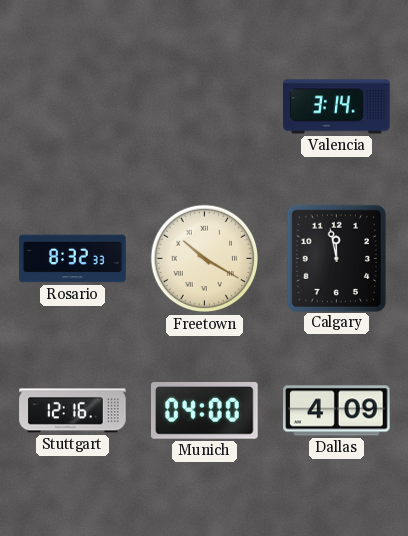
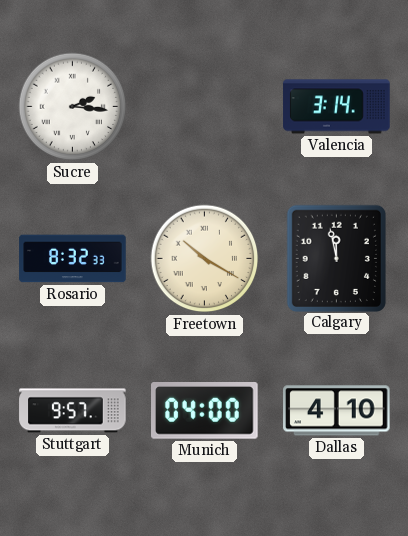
Sucre: none -> 2:16
Stuttgart: 12:16 -> 9:57
Dallas: 4:09 -> 4:10
